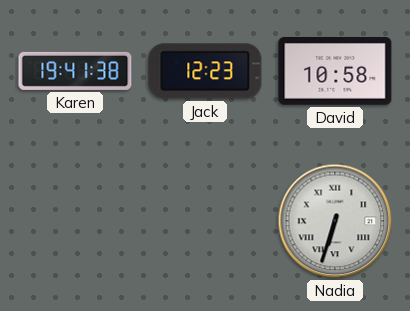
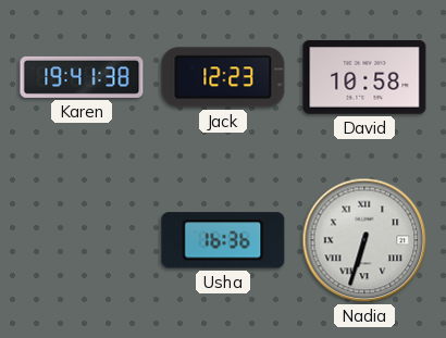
Usha: none -> 16:36
